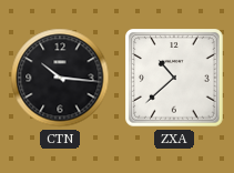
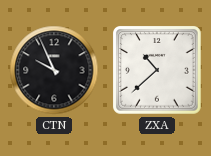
CTN: 10:16 -> 9:56
